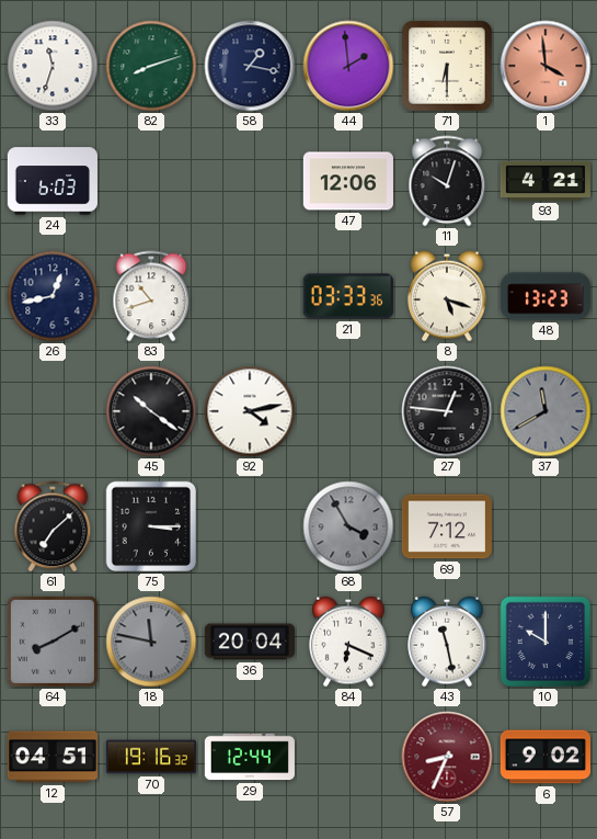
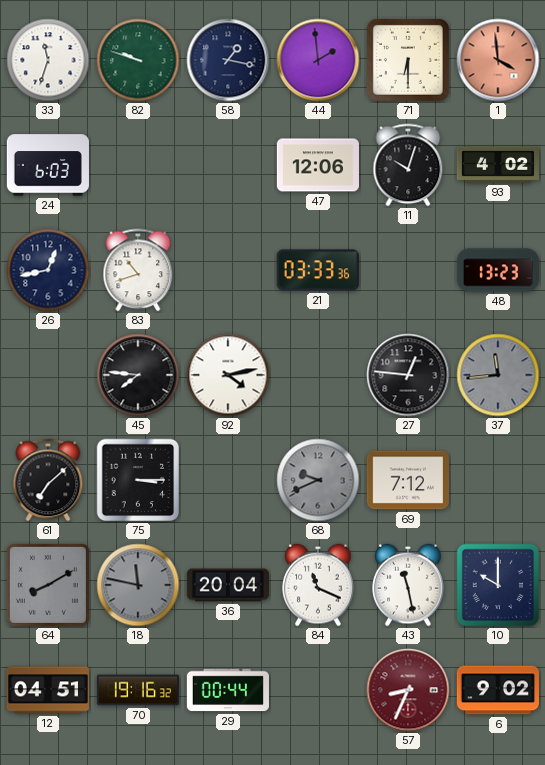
82: 8:12 -> 9:48
93: 4:21 -> 4:02
8: 5:18 -> none
45: 10:21 -> 7:46
37: 11:40 -> 11:44
68: 3:55 -> 9:41
84: 6:19 -> 11:19
29: 12:44 -> 00:44
